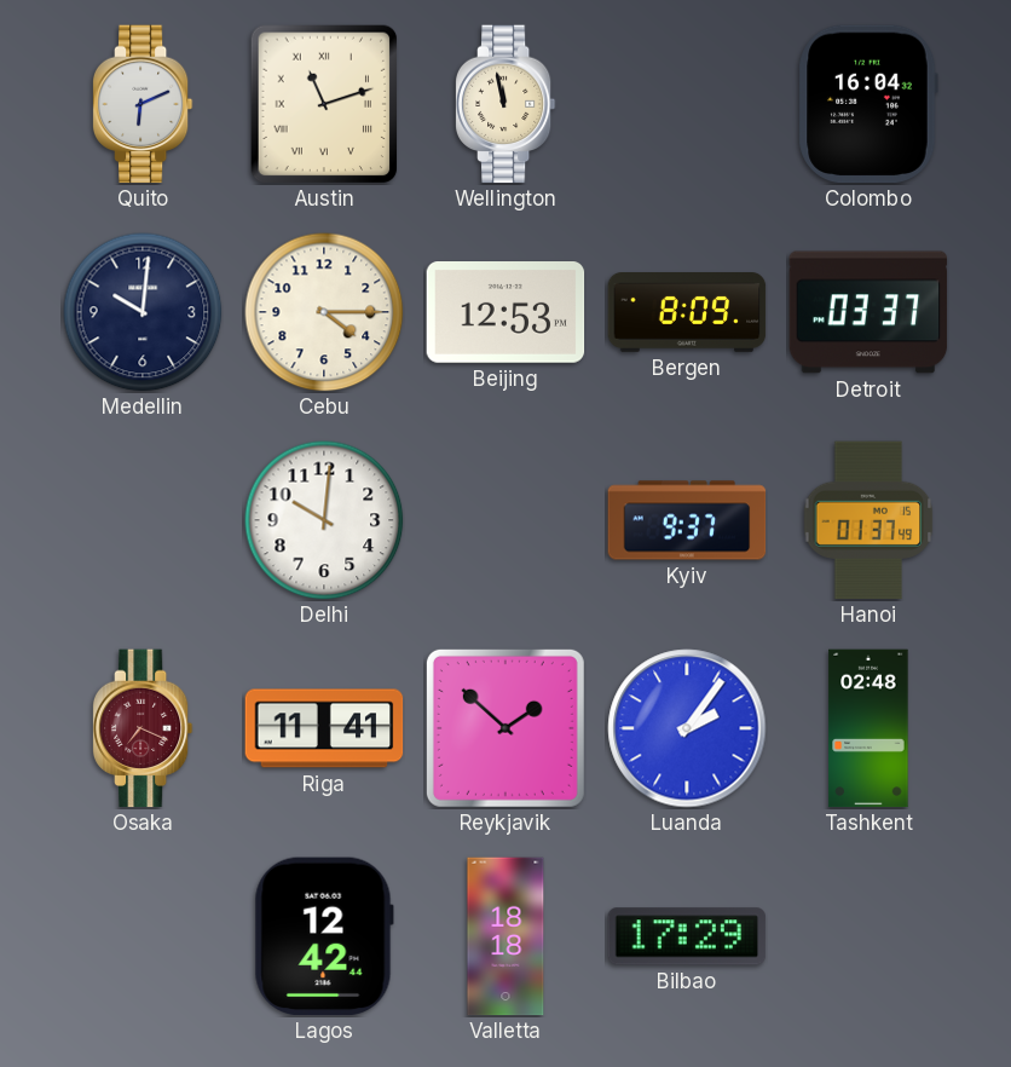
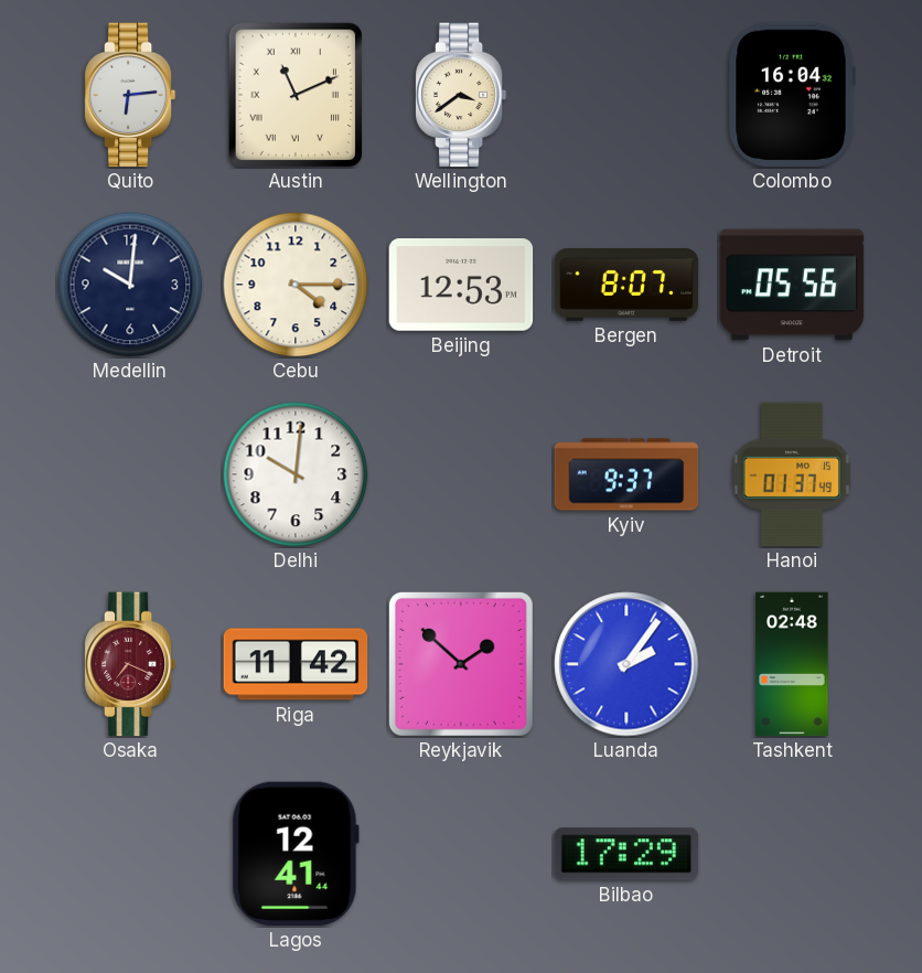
Quito: 6:11 -> 6:14
Austin: 11:12 -> 11:11
Wellington: 11:58 -> 3:39
Bergen: 8:09 -> 8:07
Detroit: 03:37 -> 05:56
Riga: 11:41 -> 11:42
Lagos: 12:42 -> 12:41
Valletta: 18:18 -> none
